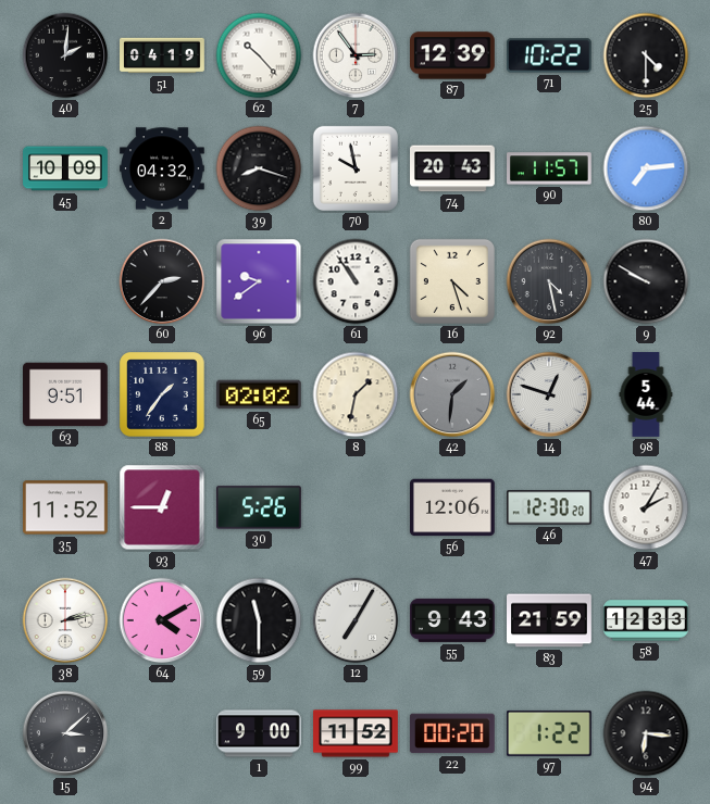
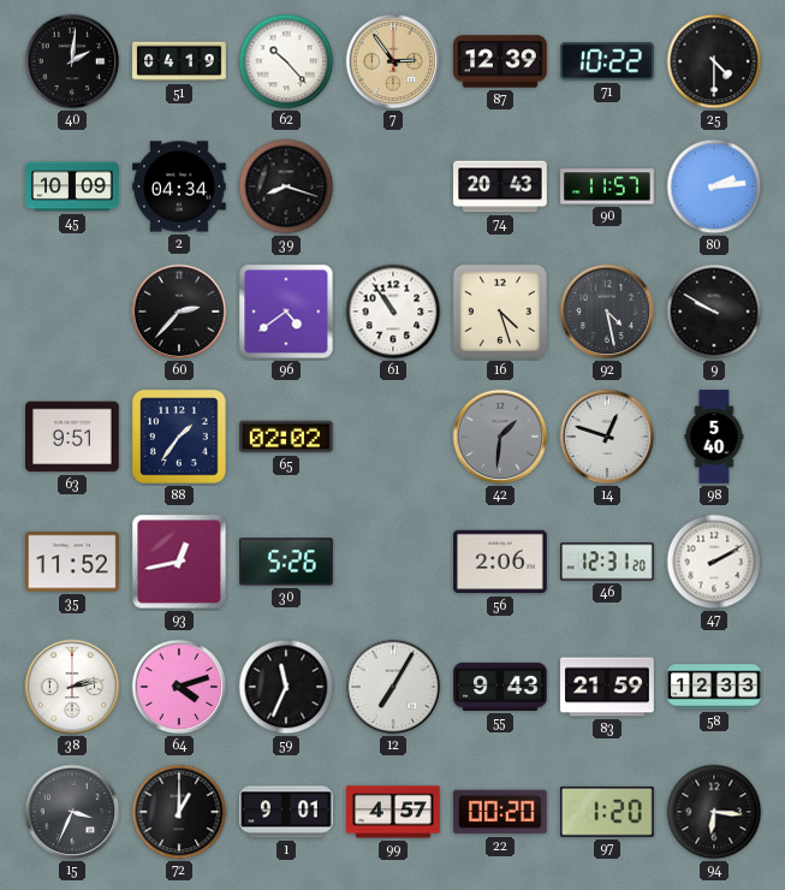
7 dial: white -> champagne
2: 04:32 -> 04:34
70: 9:58 -> none
80: 7:14 -> 2:14
96: 9:39 -> 4:39
8: 1:32 -> none
98: 5:44 -> 5:40
93: 12:45 -> 12:43
56: 12:06 -> 2:06
46: 12:30 -> 12:31
47: 2:05 -> 2:10
64: 4:10 -> 4:12
59: 11:30 -> 11:34
15: 3:08 -> 3:34
72: none -> 1:00
1: 9:00 -> 9:01
99: 11:52 -> 4:57
97: 1:22 -> 1:20
